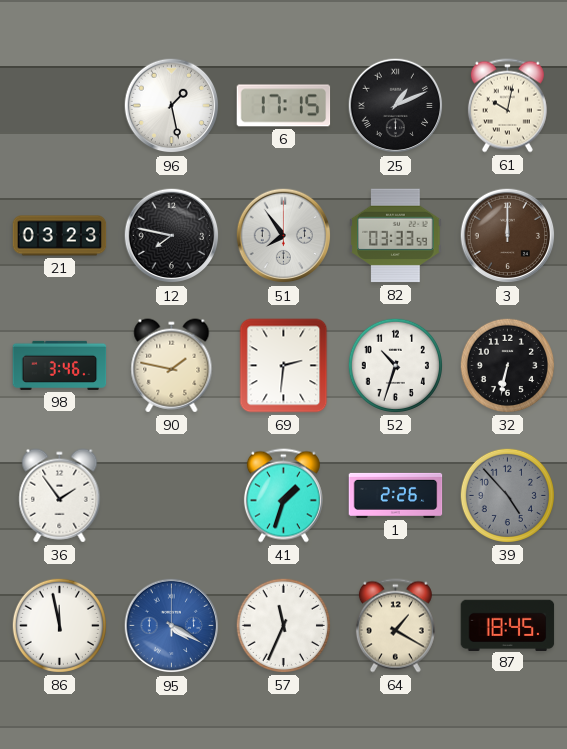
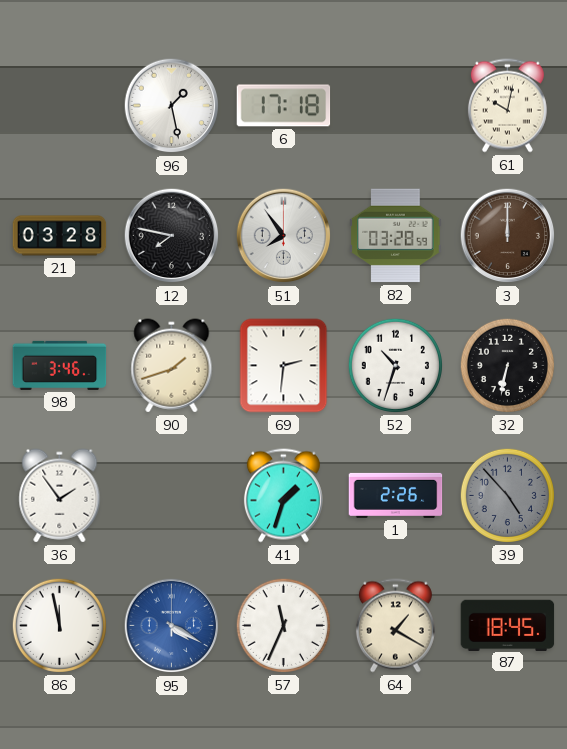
6: 17:15 -> 17:18
25: 1:11 -> none
21: 03:23 -> 03:28
82: 03:33 -> 03:28
90: 1:47 -> 1:42
